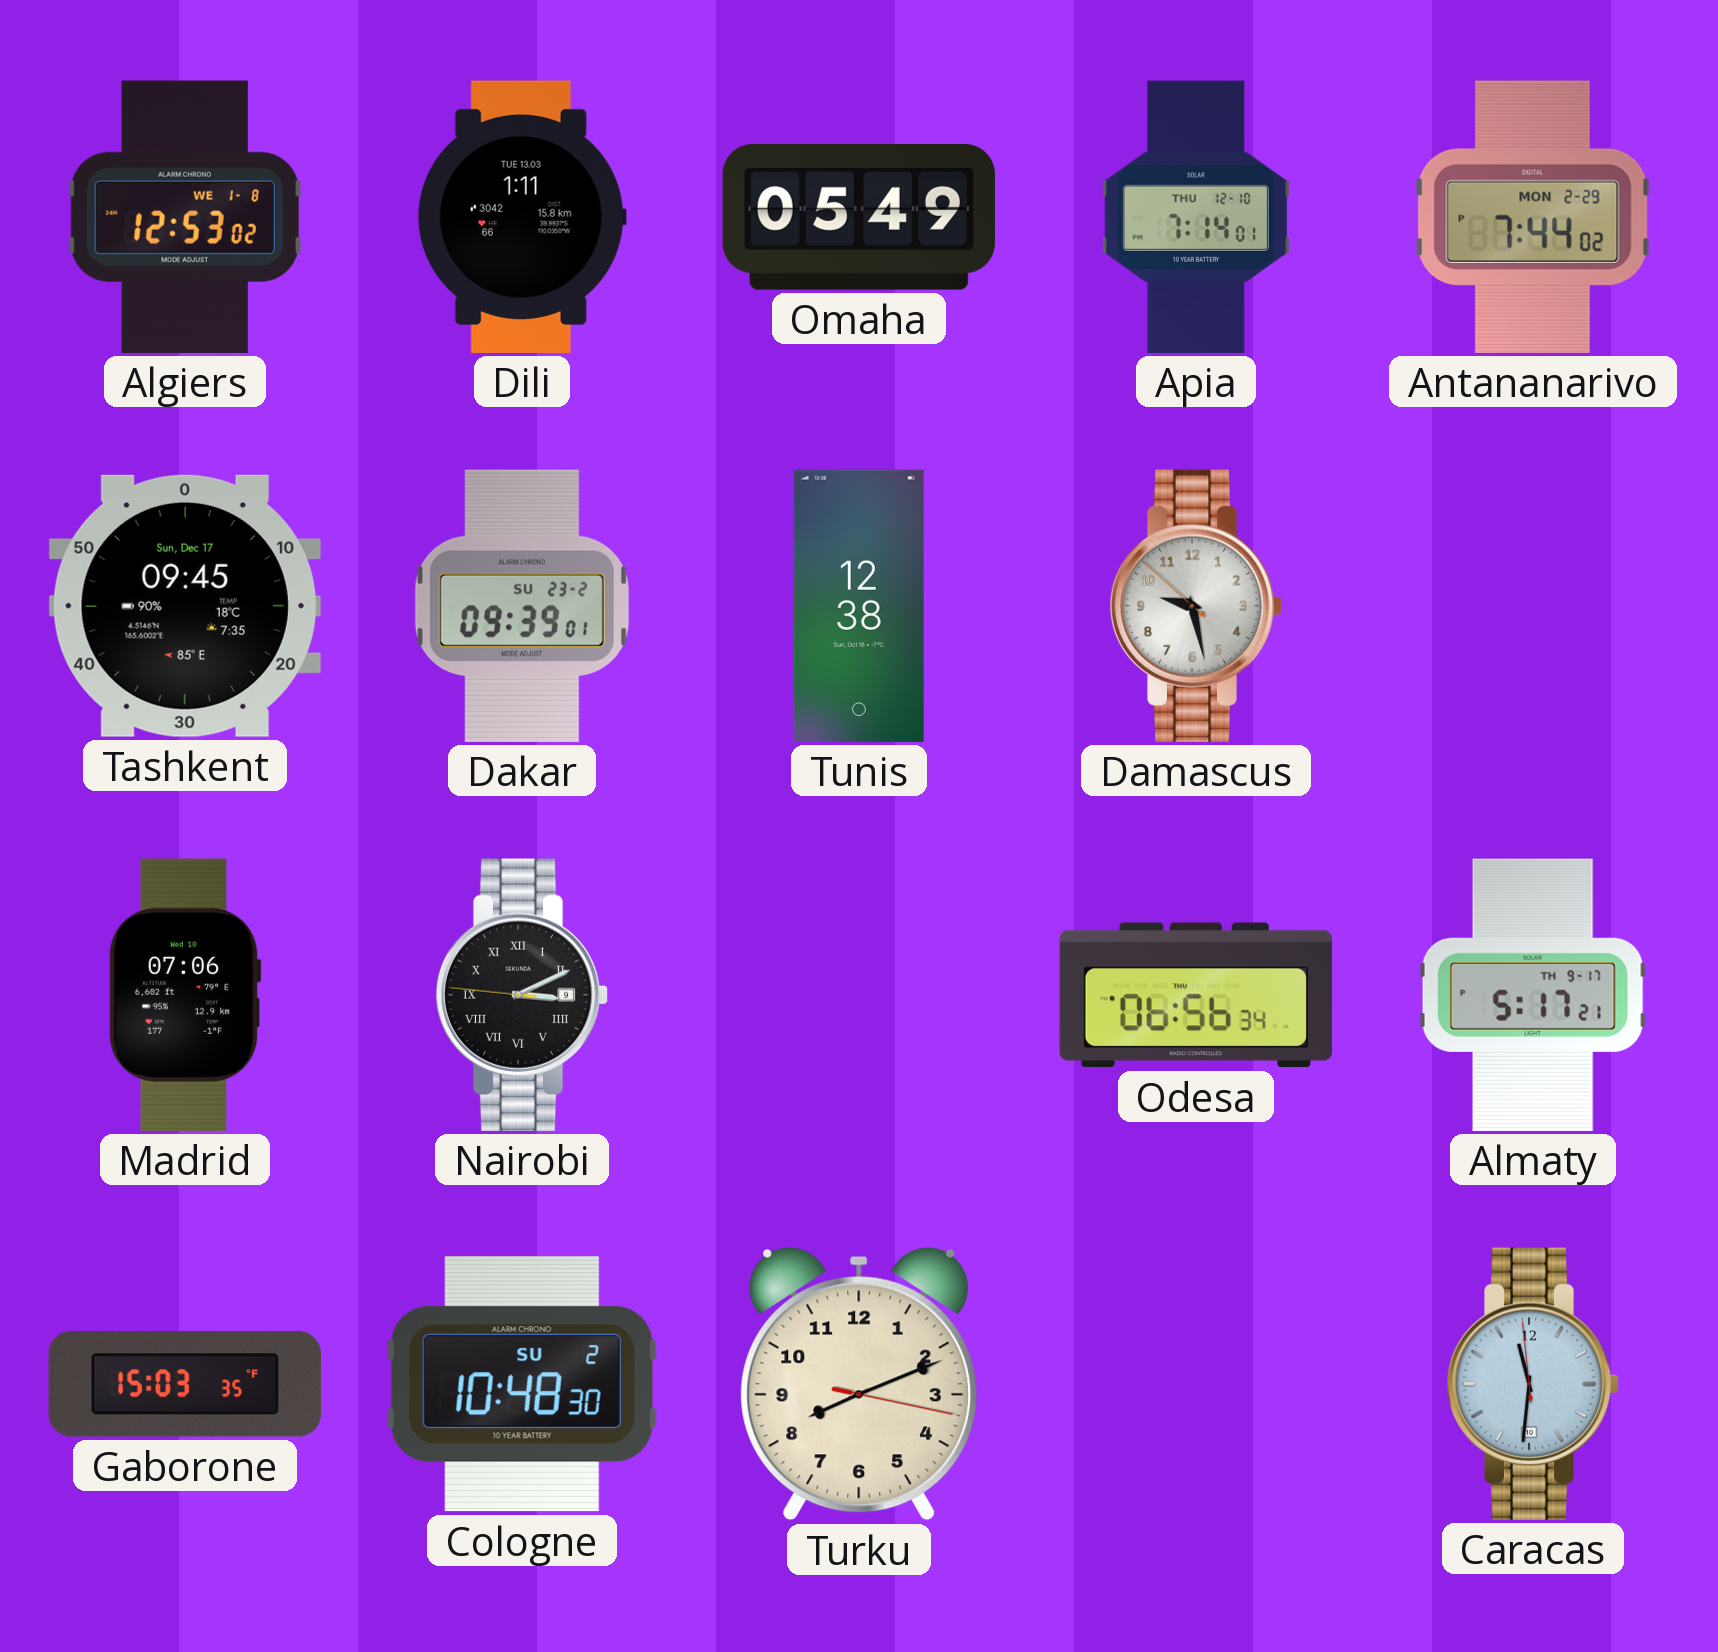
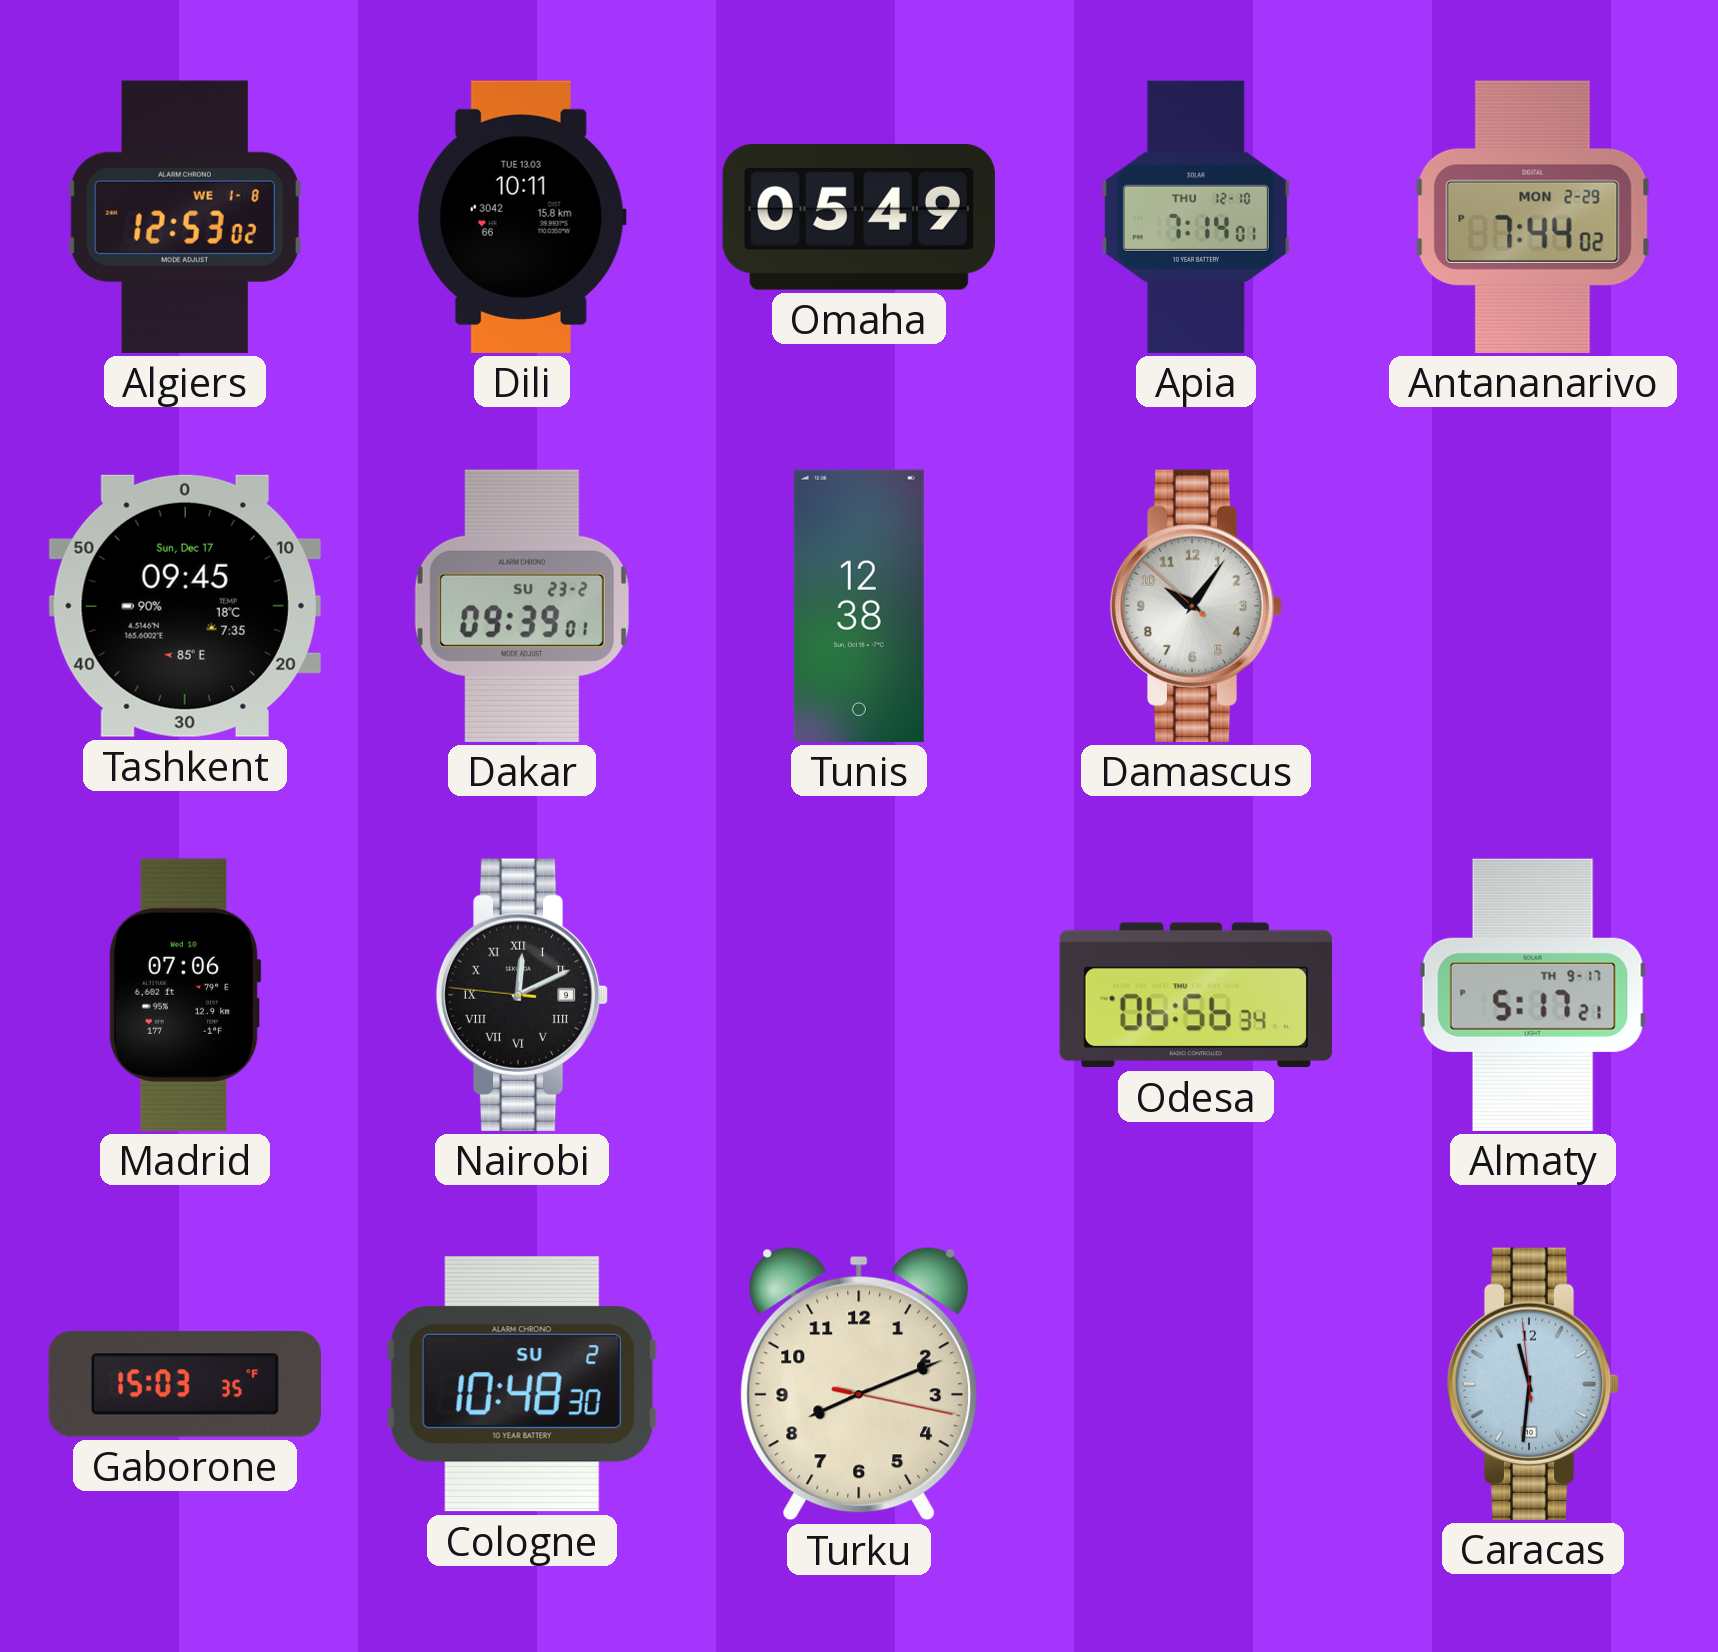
Dili: 1:11 -> 10:11
Damascus: 9:27 -> 10:05
Nairobi: 3:10 -> 12:10
